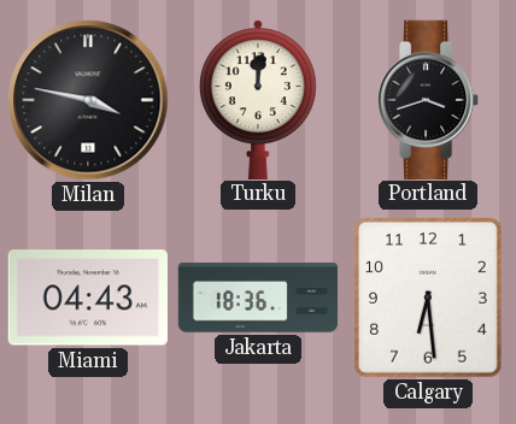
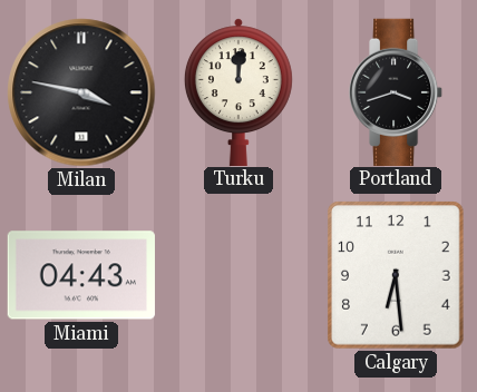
Jakarta: 18:36 -> none
